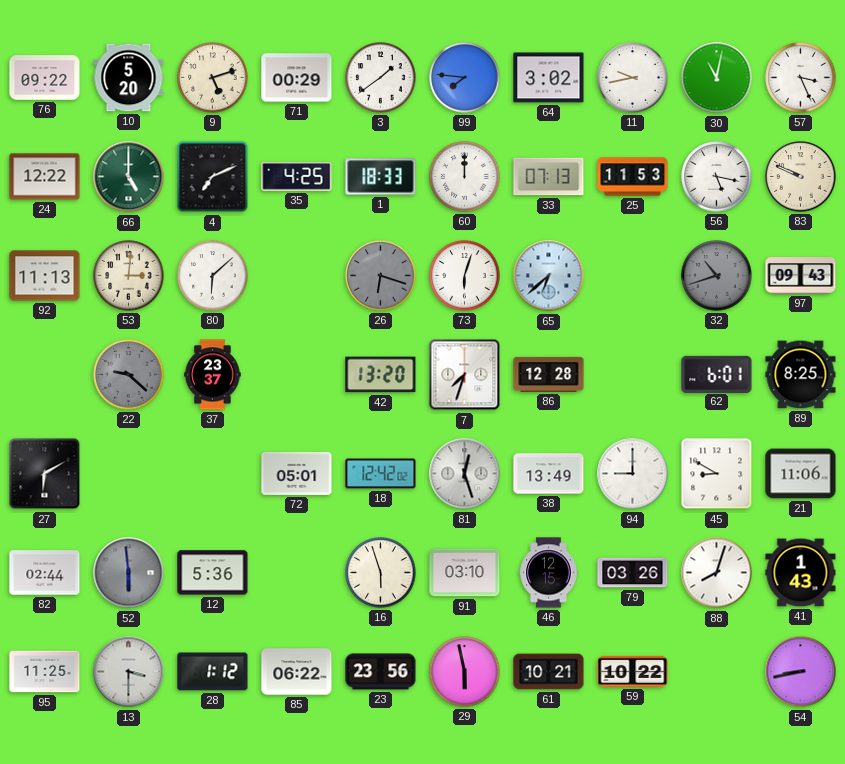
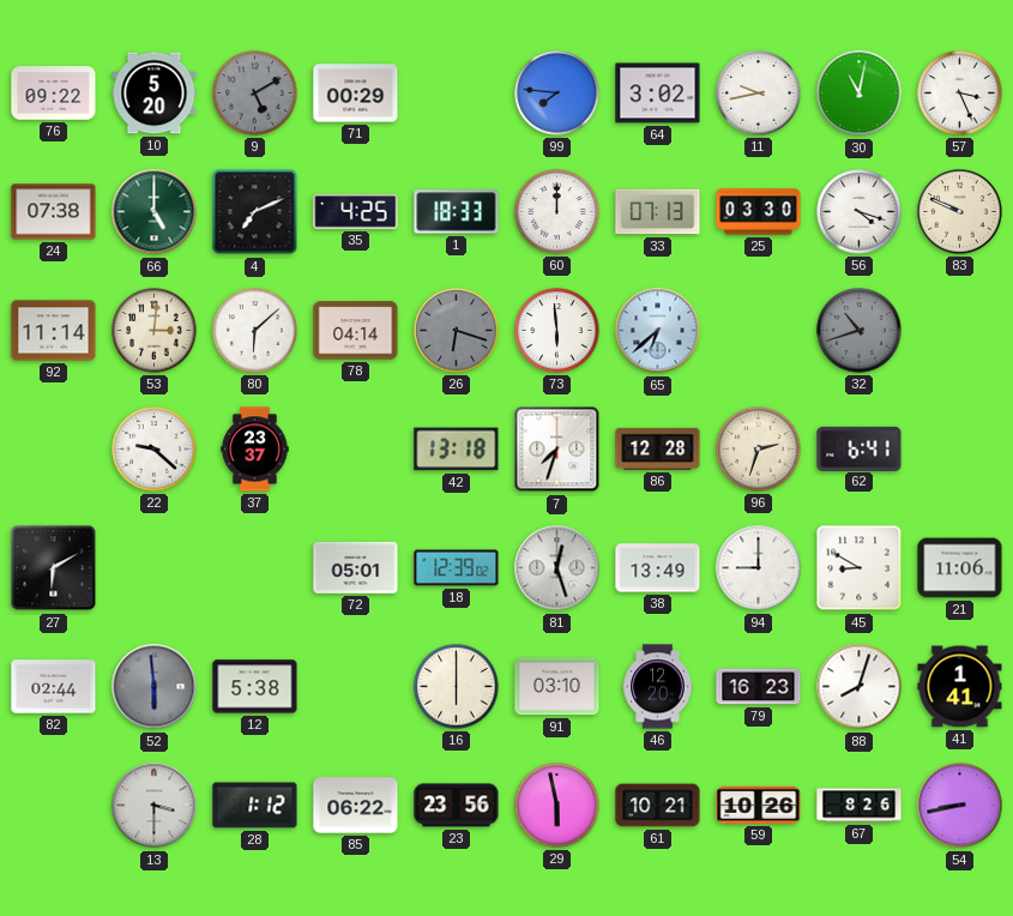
9: 5:12 -> 5:10
9 dial: cream -> grey
3: 1:39 -> none
24: 12:22 -> 07:38
25: 11:53 -> 03:30
56: 5:17 -> 4:18
92: 11:13 -> 11:14
78: none -> 04:14
73: 6:03 -> 5:59
97: 09:43 -> none
22 dial: grey -> white
42: 13:20 -> 13:18
96: none -> 2:33
62: 6:01 -> 6:41
89: 8:25 -> none
18: 12:42 -> 12:39
12: 5:36 -> 5:38
16: 5:57 -> 6:00
46: 12:15 -> 12:20
79: 03:26 -> 16:23
41: 1:43 -> 1:41
95: 11:25 -> none
59: 10:22 -> 10:26
67: none -> 8:26
